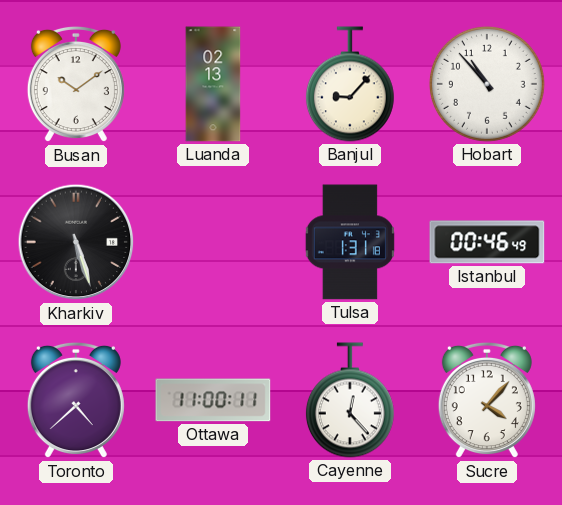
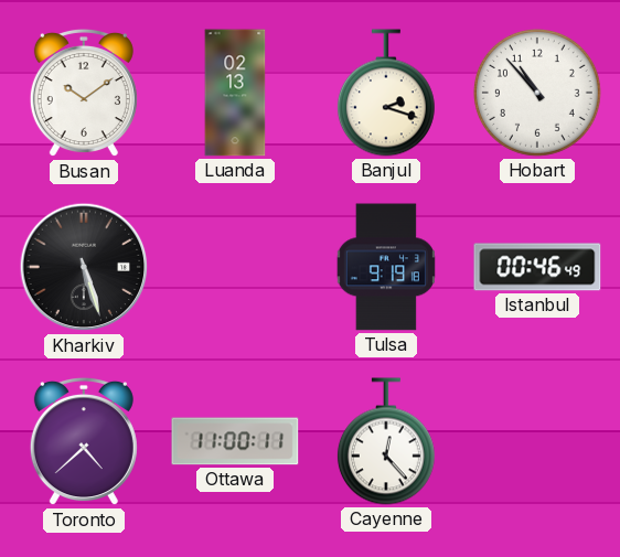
Banjul: 9:07 -> 2:18
Tulsa: 1:31 -> 9:19
Sucre: 4:07 -> none
